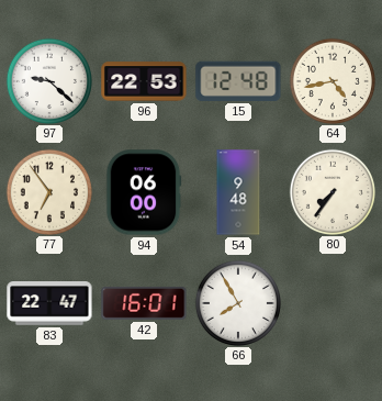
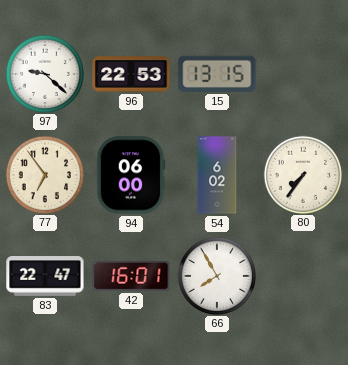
15: 12:48 -> 13:15
64: 4:43 -> none
54: 9:48 -> 6:02
